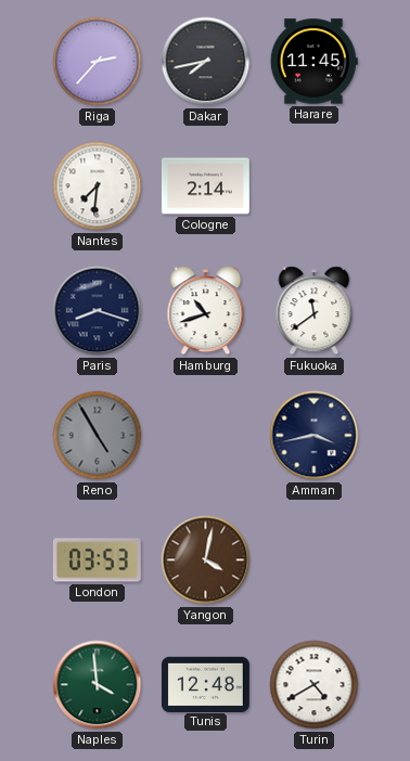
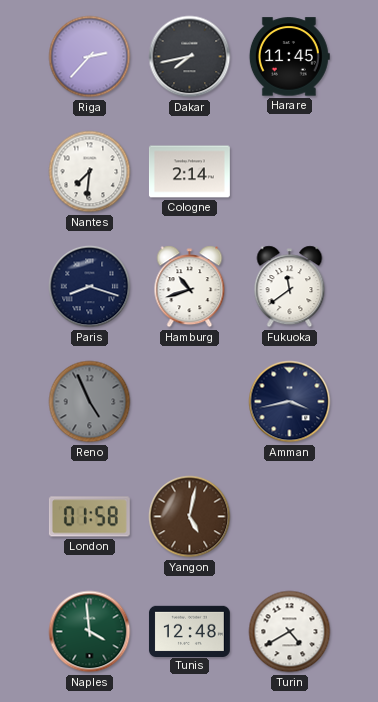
Reno: 4:55 -> 4:56
London: 03:53 -> 01:58
Yangon: 4:02 -> 5:02
